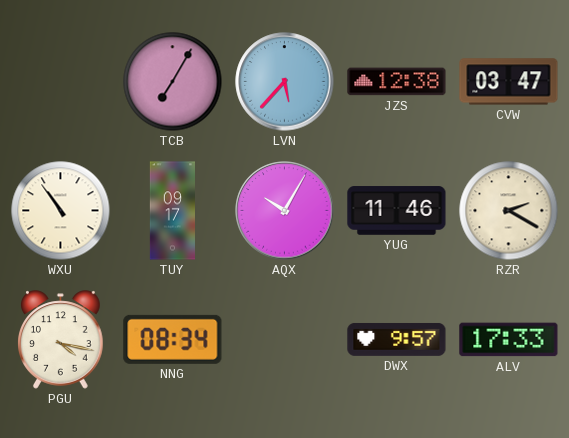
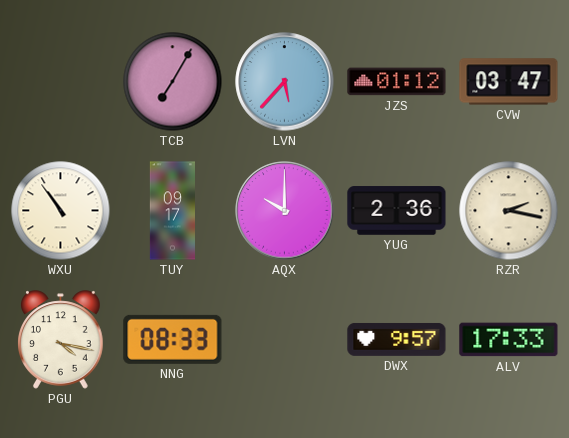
JZS: 12:38 -> 01:12
AQX: 10:05 -> 10:00
YUG: 11:46 -> 2:36
RZR: 2:20 -> 2:17
NNG: 08:34 -> 08:33
